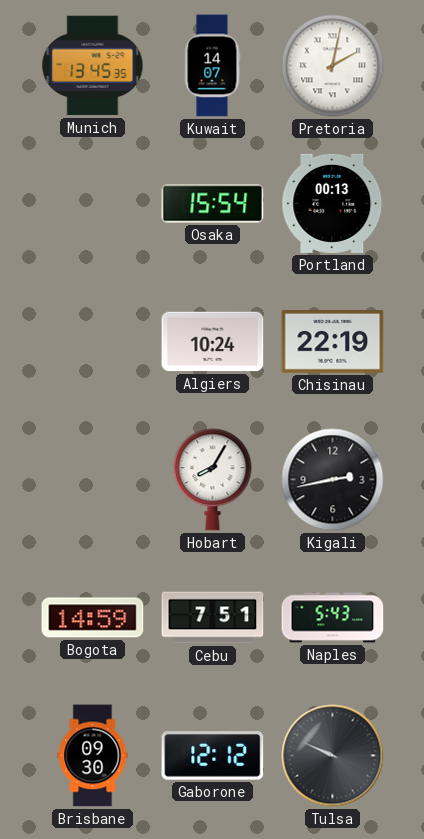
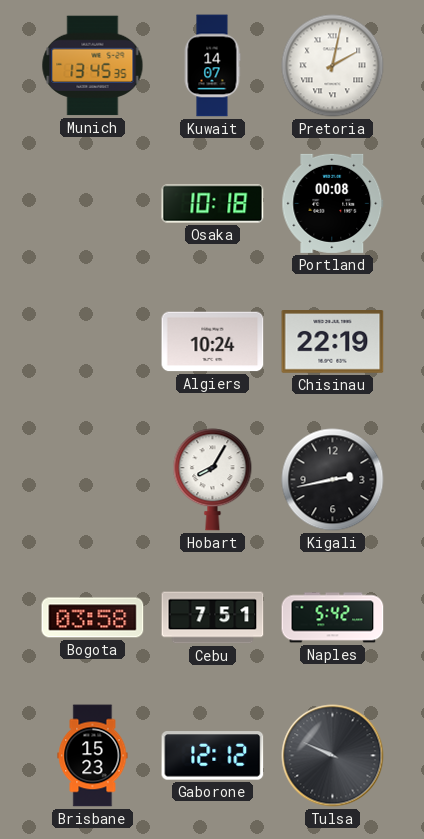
Osaka: 15:54 -> 10:18
Portland: 00:13 -> 00:08
Bogota: 14:59 -> 03:58
Naples: 5:43 -> 5:42
Brisbane: 09:30 -> 15:23
